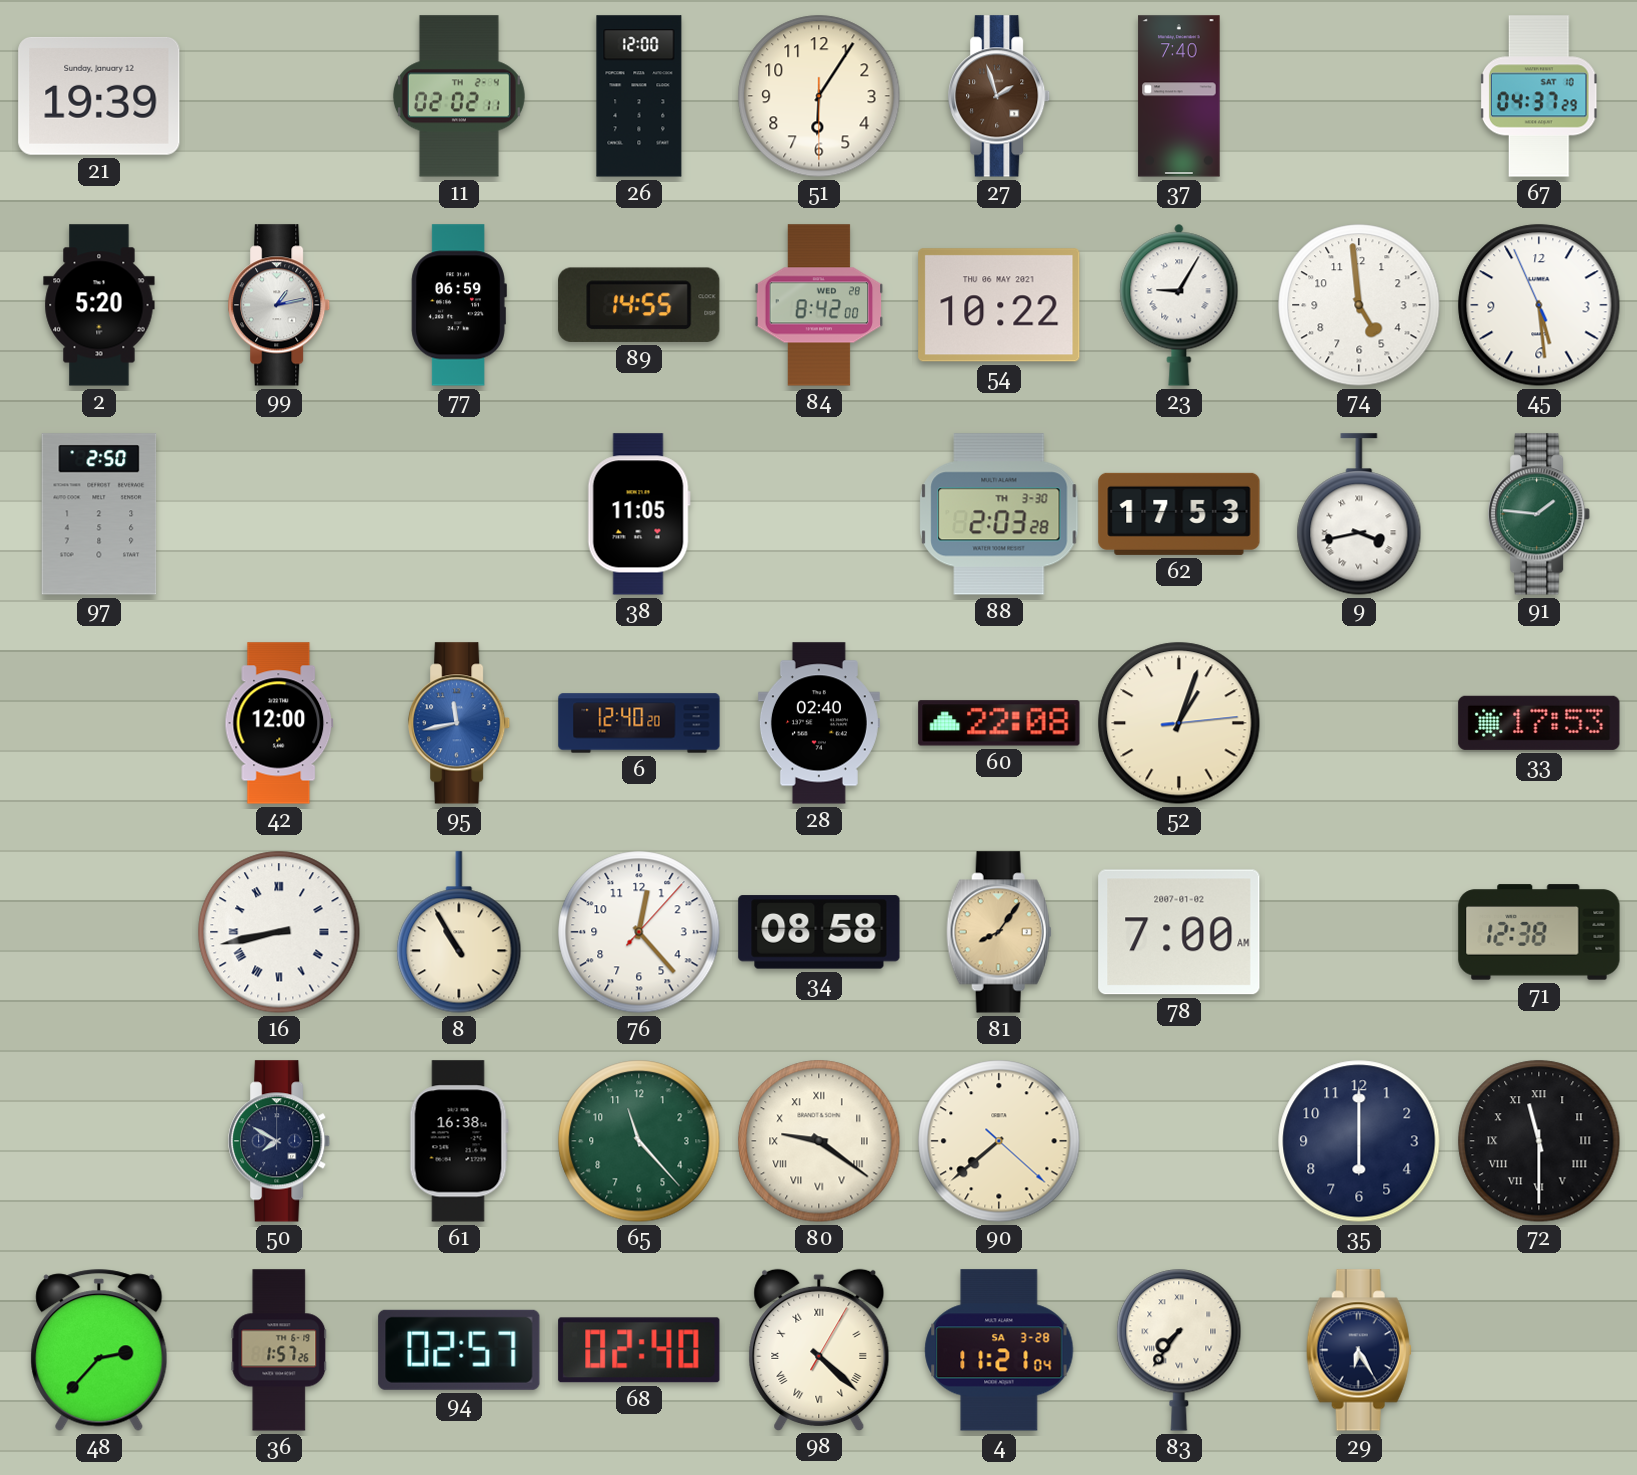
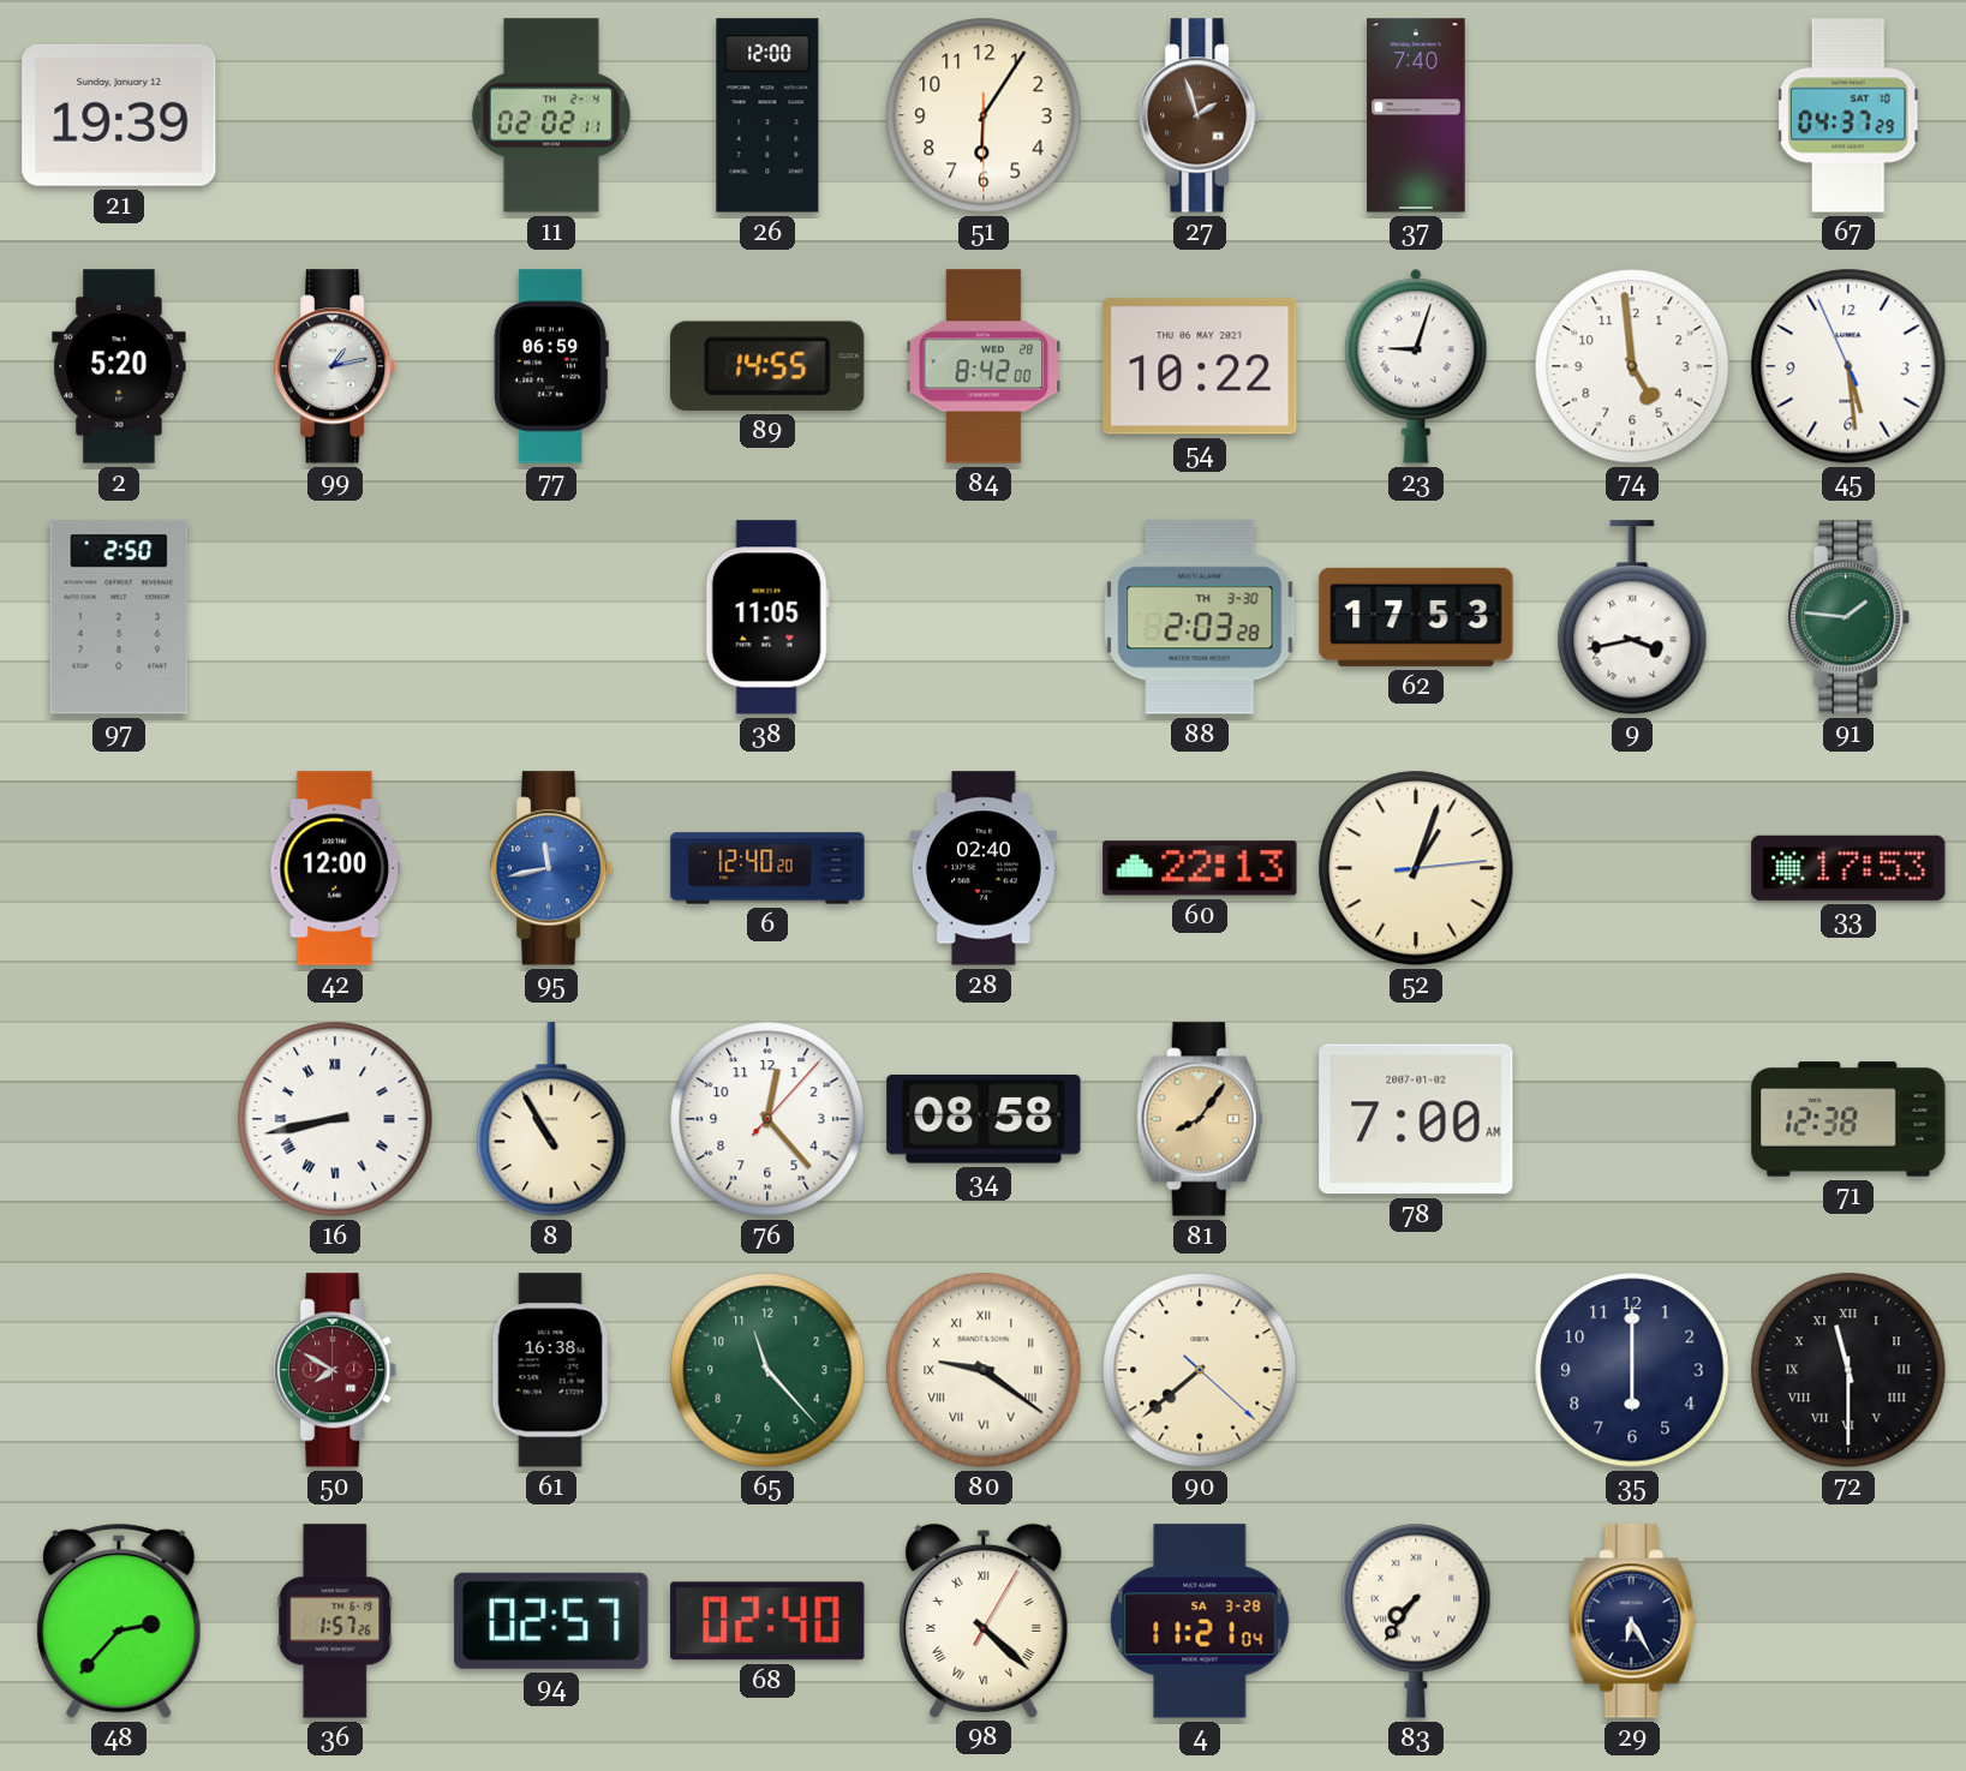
23: 9:05 -> 9:03
60: 22:08 -> 22:13
50 dial: navy -> burgundy
